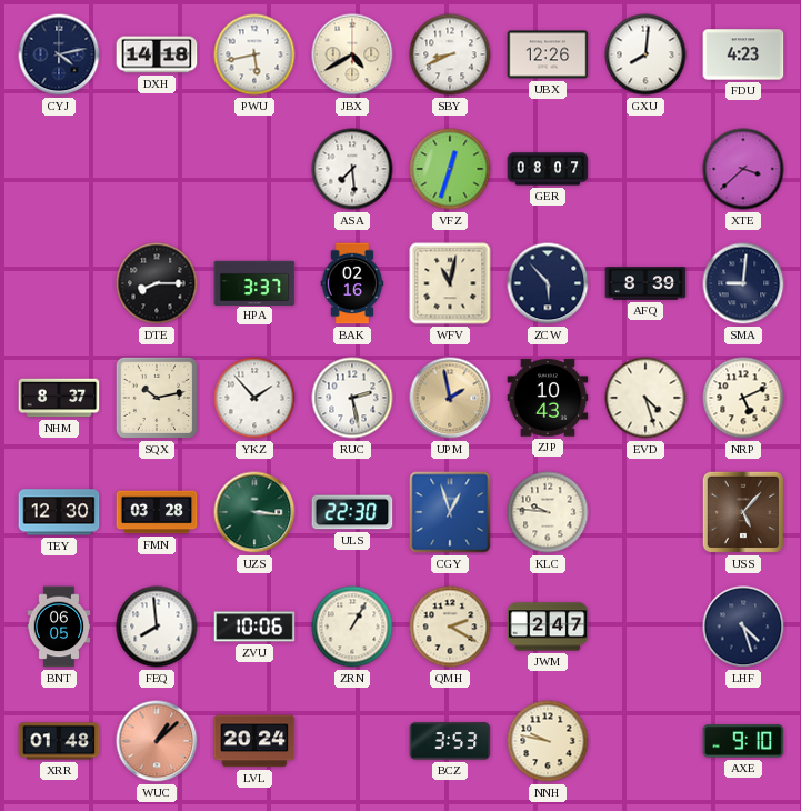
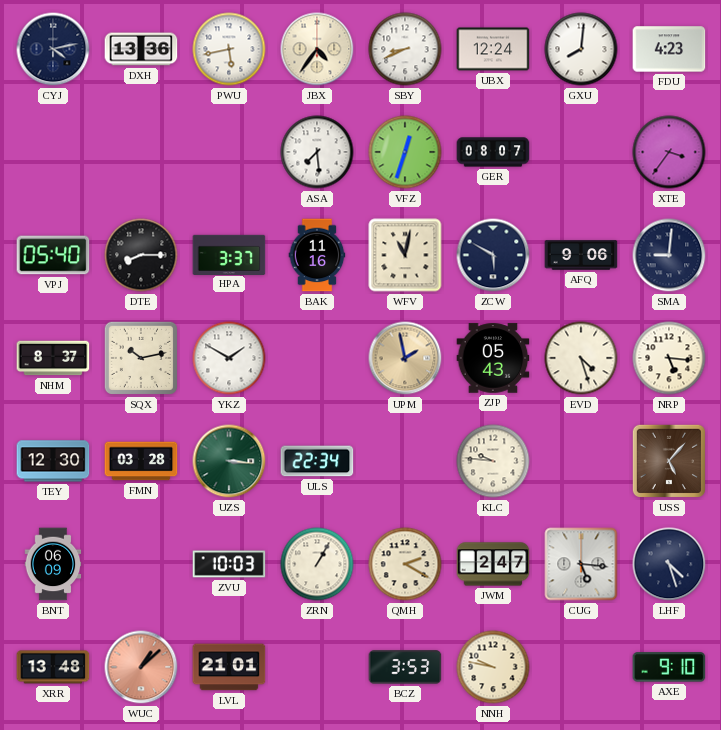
DXH: 14:18 -> 13:36
JBX: 4:40 -> 4:36
UBX: 12:26 -> 12:24
XTE: 3:38 -> 3:36
VPJ: none -> 05:40
BAK: 02:16 -> 11:16
ZCW: 5:53 -> 5:50
AFQ: 8:39 -> 9:06
YKZ: 1:53 -> 1:50
RUC: 2:28 -> none
ZJP: 10:43 -> 05:43
NRP: 5:11 -> 5:16
ULS: 22:30 -> 22:34
CGY: 12:57 -> none
BNT: 06:05 -> 06:09
FEQ: 7:59 -> none
ZVU: 10:06 -> 10:03
CUG: none -> 5:16
XRR: 01:48 -> 13:48
LVL: 20:24 -> 21:01
